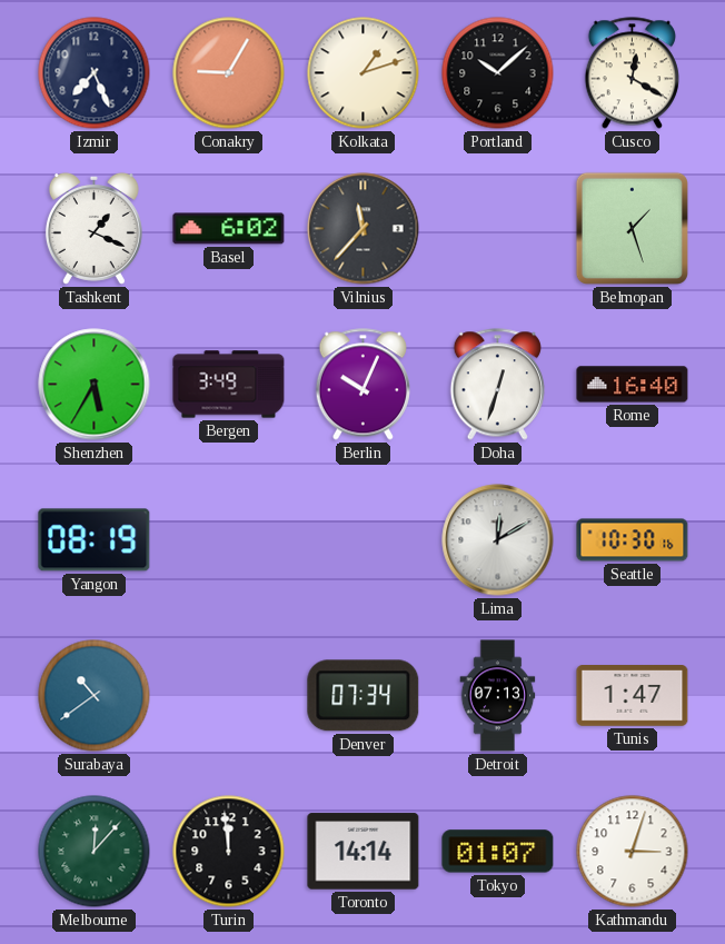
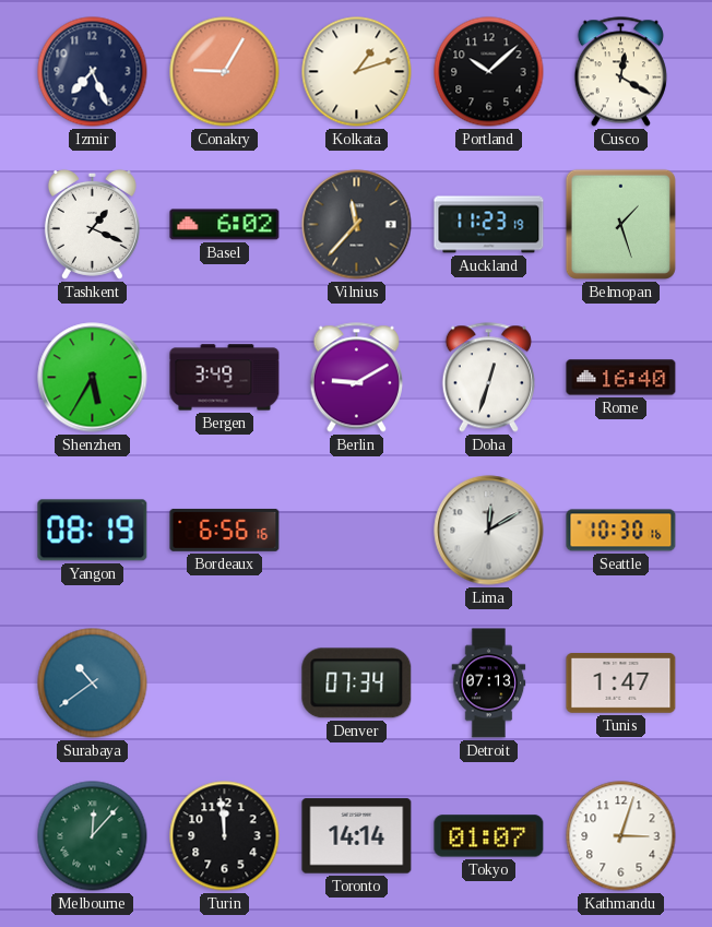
Auckland: none -> 11:23
Berlin: 10:04 -> 9:10
Bordeaux: none -> 6:56
